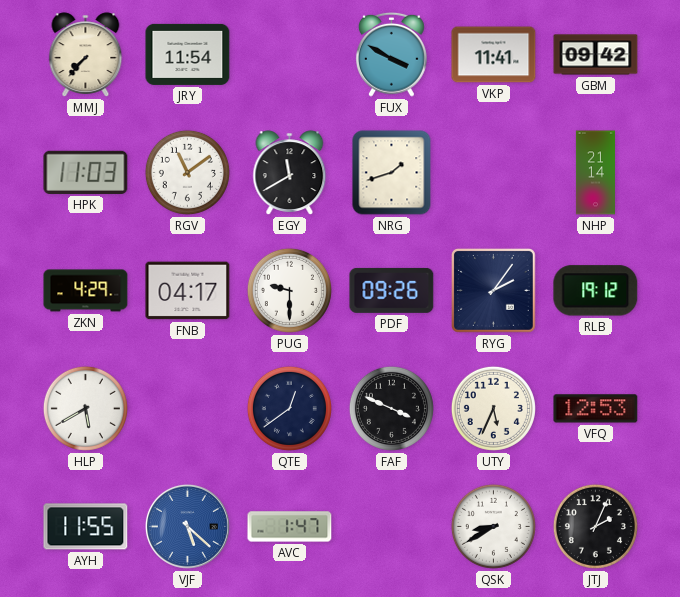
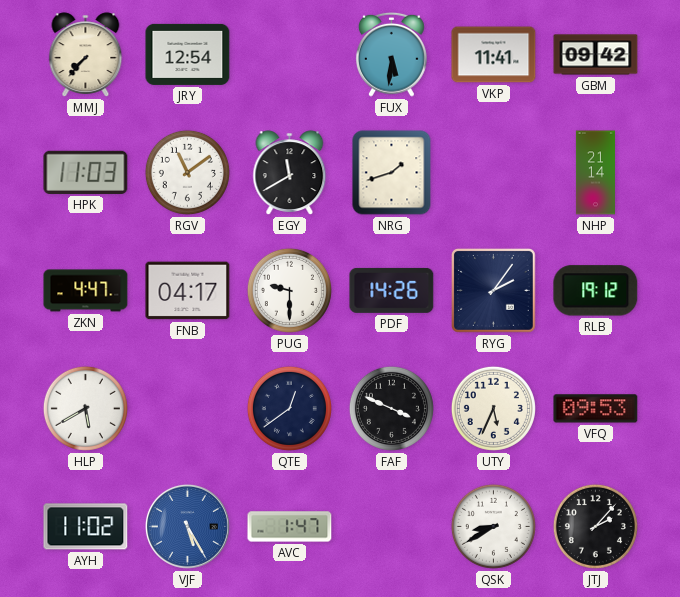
JRY: 11:54 -> 12:54
FUX: 3:50 -> 5:31
ZKN: 4:29 -> 4:47
PDF: 09:26 -> 14:26
VFQ: 12:53 -> 09:53
AYH: 11:55 -> 11:02
VJF: 5:22 -> 5:25
JTJ: 2:04 -> 2:07
